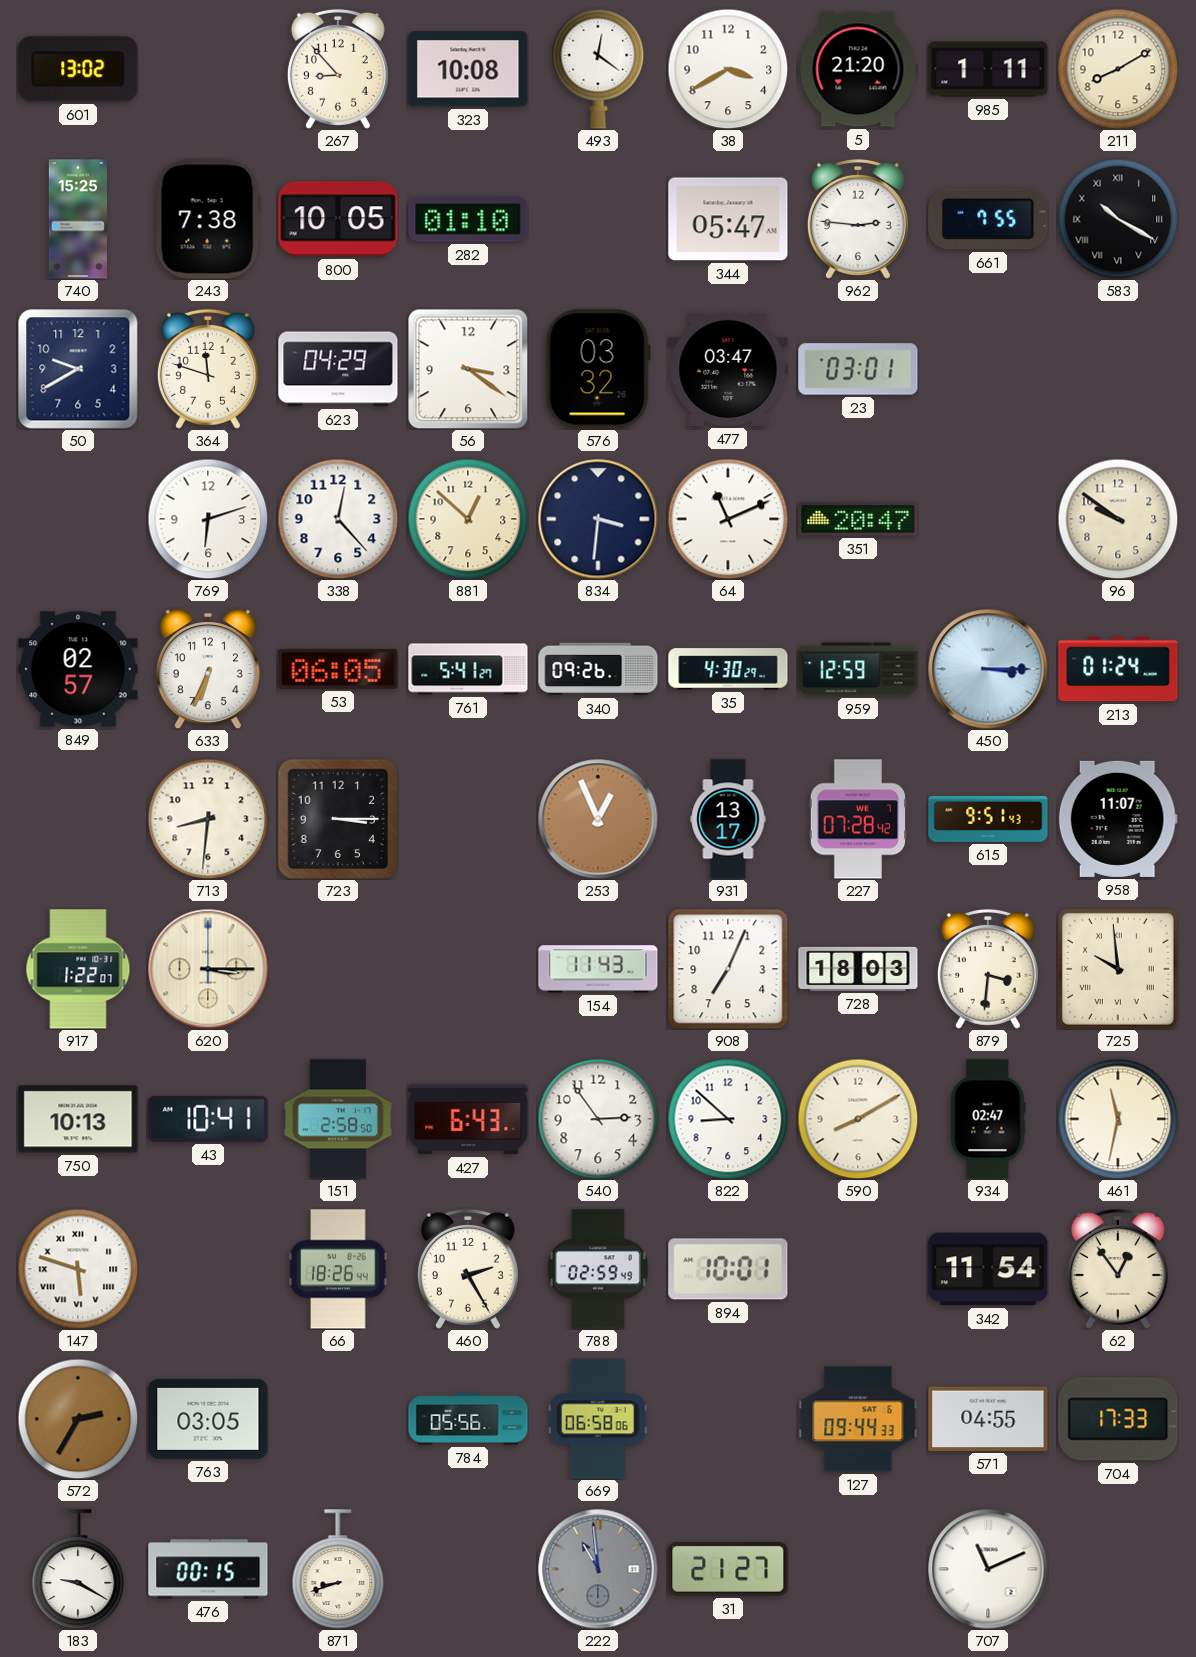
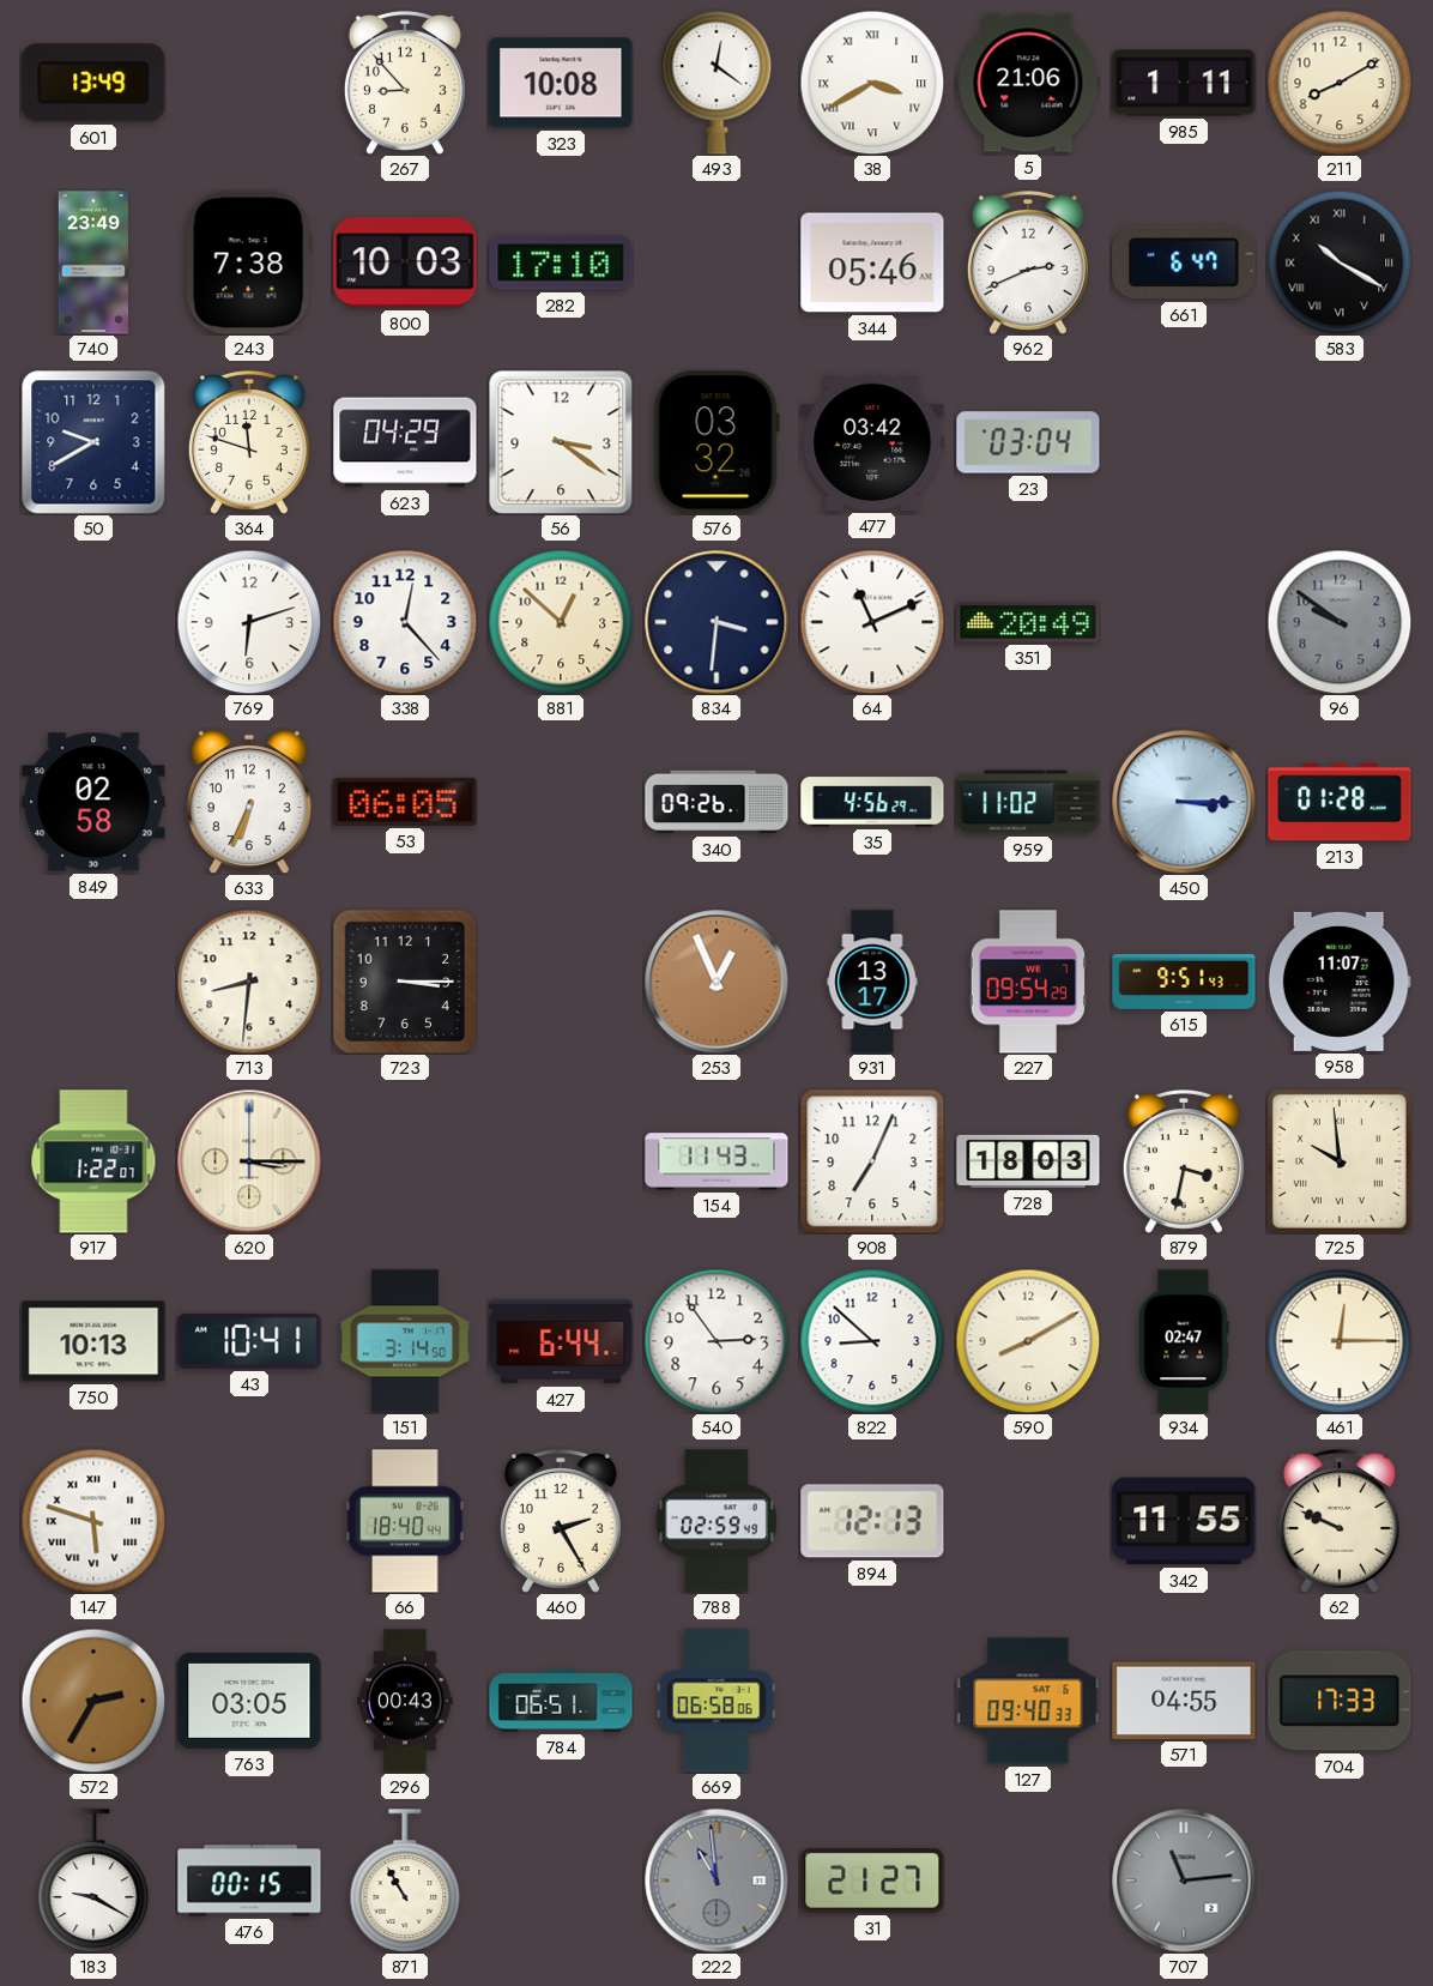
601: 13:02 -> 13:49
38 numerals: Arabic -> Roman
5: 21:20 -> 21:06
740: 15:25 -> 23:49
800: 10:05 -> 10:03
282: 01:10 -> 17:10
344: 05:47 -> 05:46
962: 2:46 -> 2:41
661: 7:55 -> 6:47
477: 03:47 -> 03:42
23: 03:01 -> 03:04
351: 20:47 -> 20:49
96 dial: cream -> grey
849: 02:57 -> 02:58
761: 5:41 -> none
35: 4:30 -> 4:56
959: 12:59 -> 11:02
213: 01:24 -> 01:28
227: 07:28 -> 09:54
879: 3:31 -> 3:32
151: 2:58 -> 3:14
427: 6:43 -> 6:44
461: 11:32 -> 12:15
66: 18:26 -> 18:40
894: 10:01 -> 12:13
342: 11:54 -> 11:55
62: 12:54 -> 9:49
296: none -> 00:43
784: 05:56 -> 06:51
127: 09:44 -> 09:40
871: 8:42 -> 10:55
707: 11:11 -> 11:14
707 dial: white -> grey
